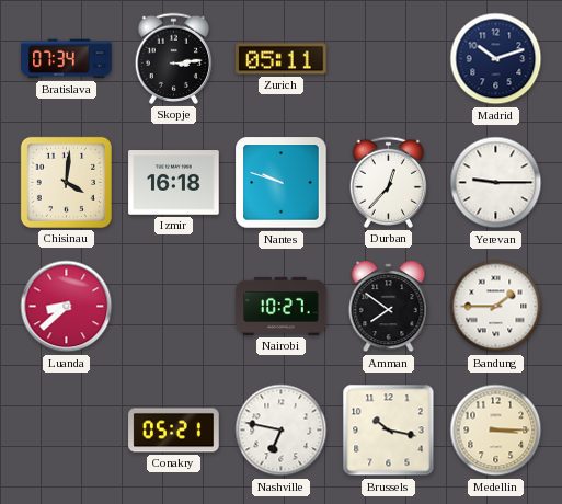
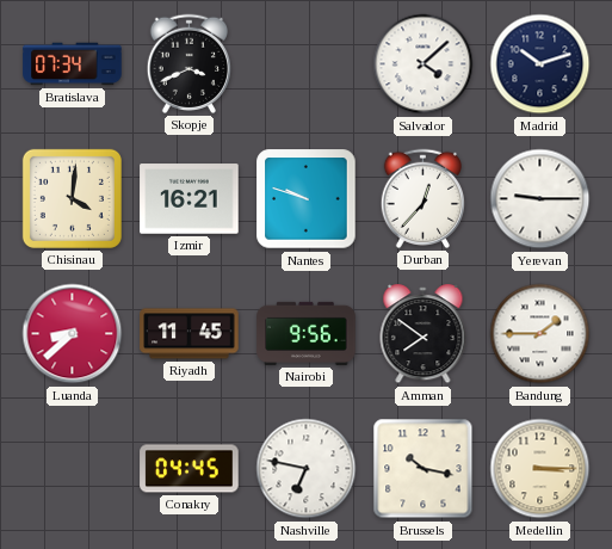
Skopje: 3:14 -> 3:41
Zurich: 05:11 -> none
Salvador: none -> 4:08
Izmir: 16:18 -> 16:21
Riyadh: none -> 11:45
Nairobi: 10:27 -> 9:56
Conakry: 05:21 -> 04:45
